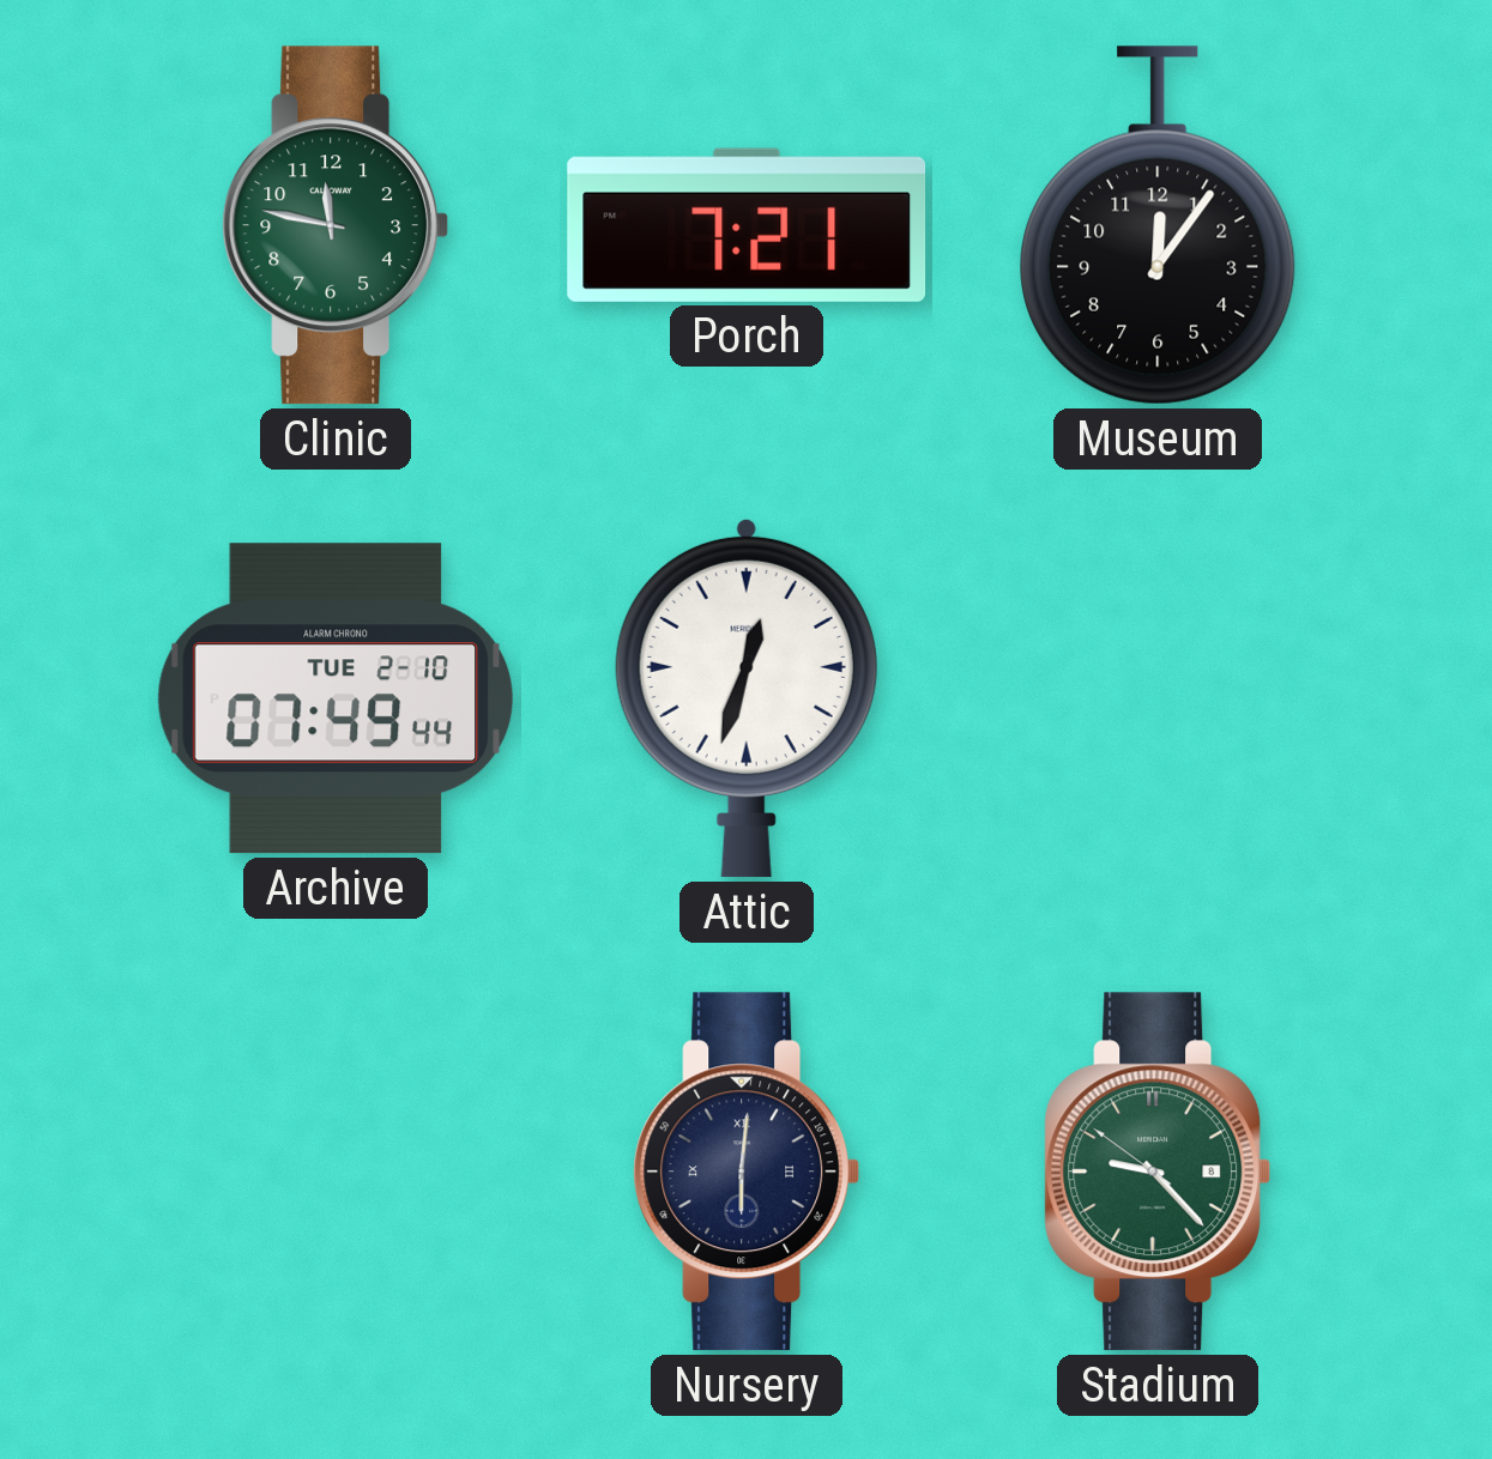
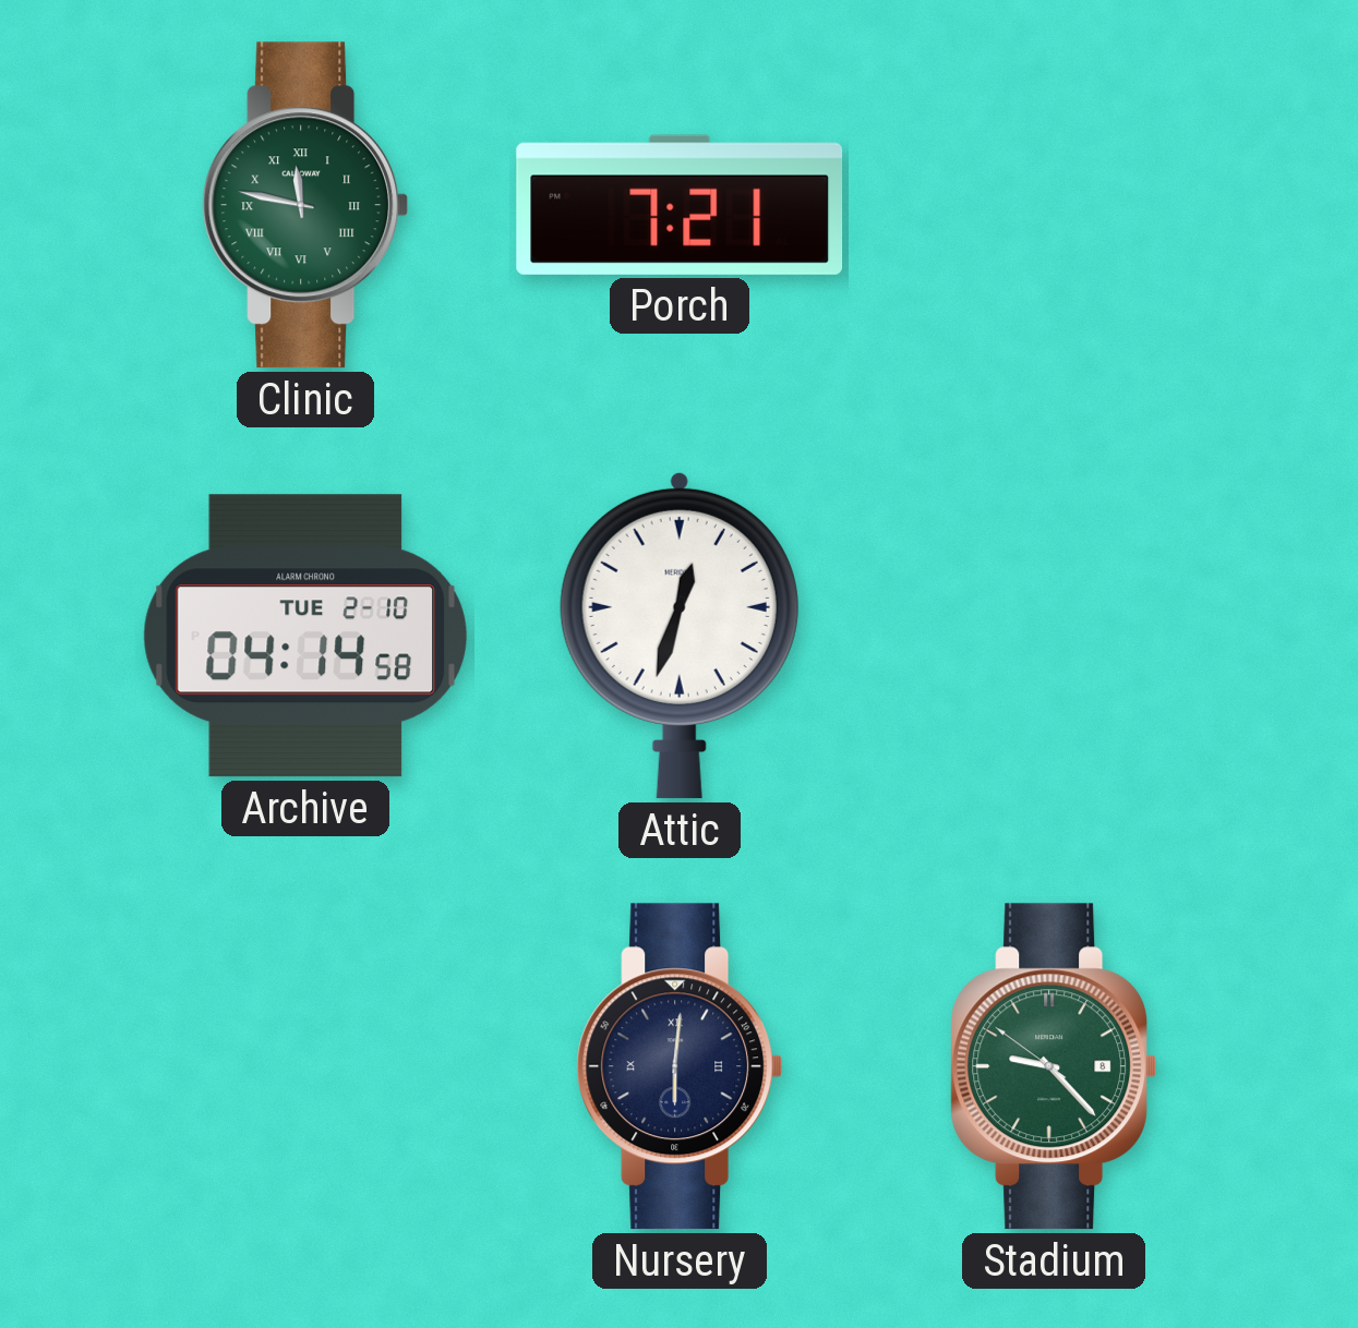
Clinic numerals: Arabic -> Roman
Museum: 12:06 -> none
Archive: 07:49 -> 04:14
